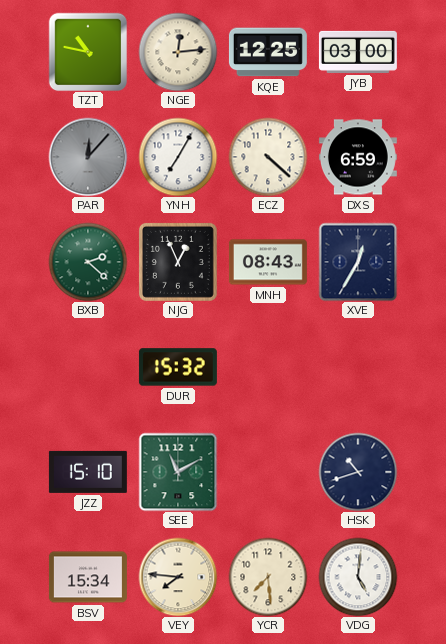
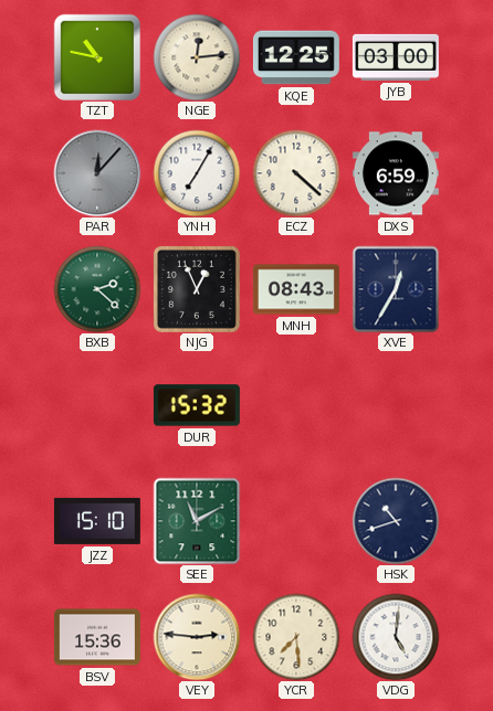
BSV: 15:34 -> 15:36
VEY: 7:46 -> 2:46
